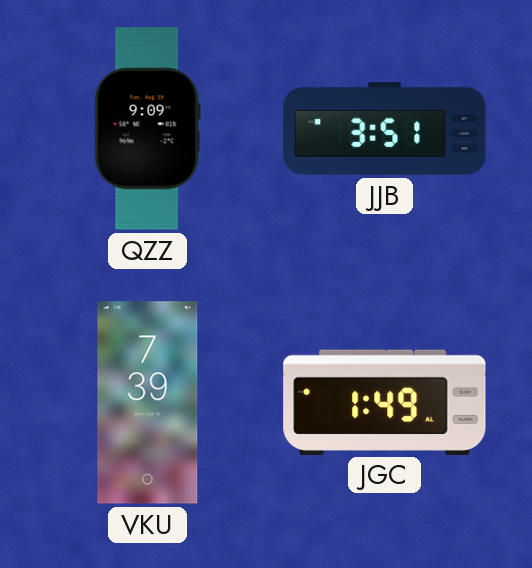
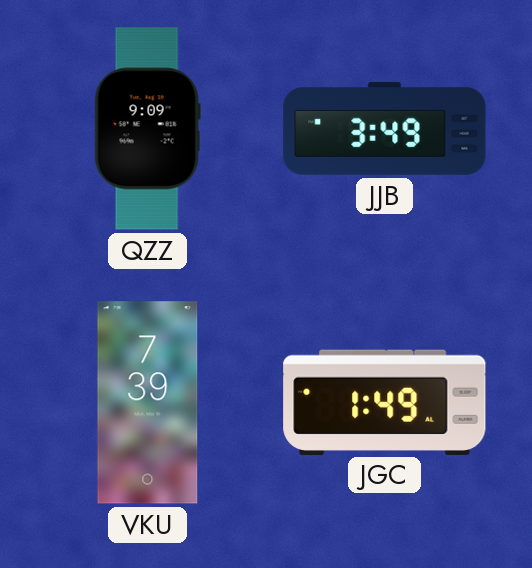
JJB: 3:51 -> 3:49
